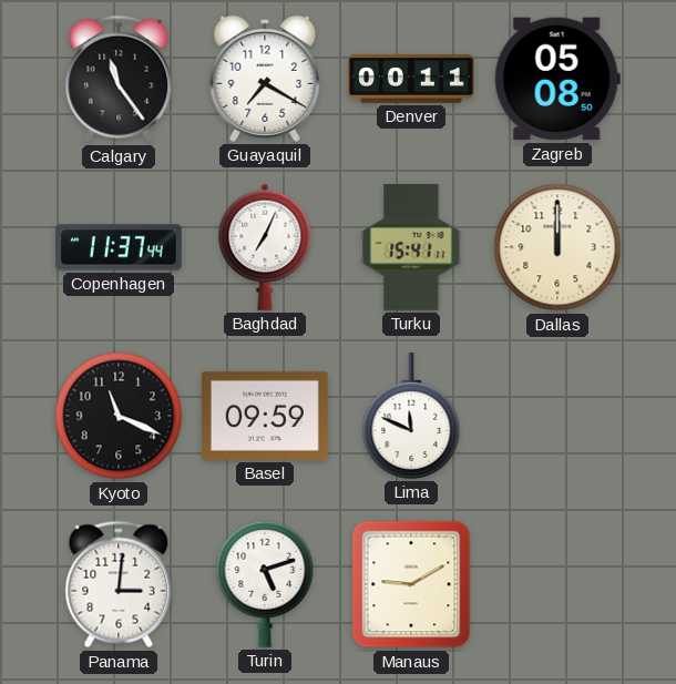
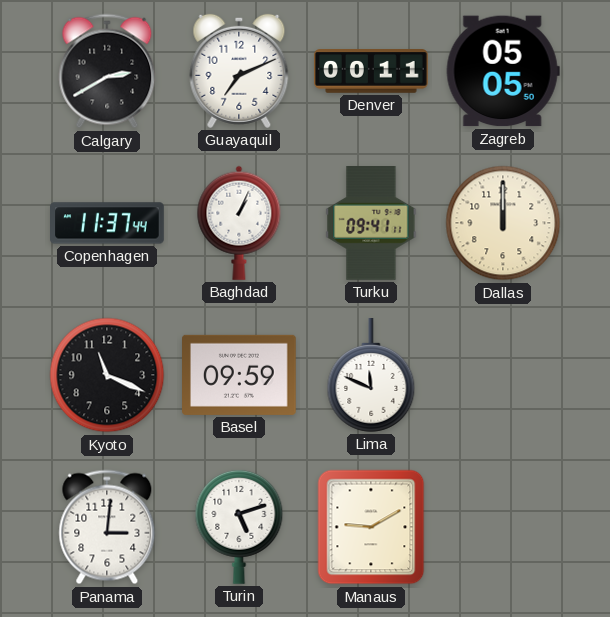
Calgary: 11:24 -> 2:40
Guayaquil: 7:20 -> 7:11
Zagreb: 05:08 -> 05:05
Baghdad: 7:04 -> 1:04
Turku: 15:41 -> 09:41
